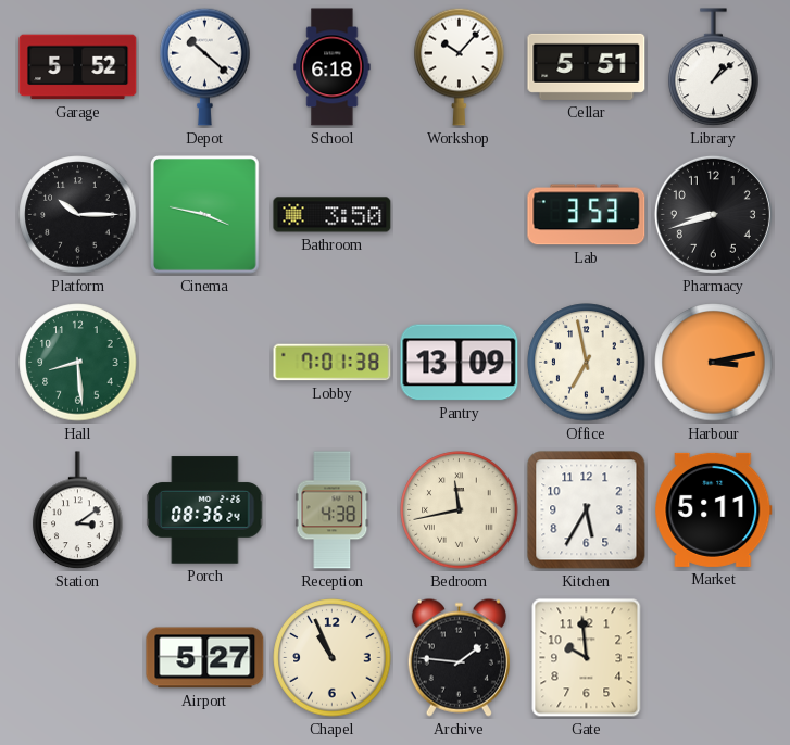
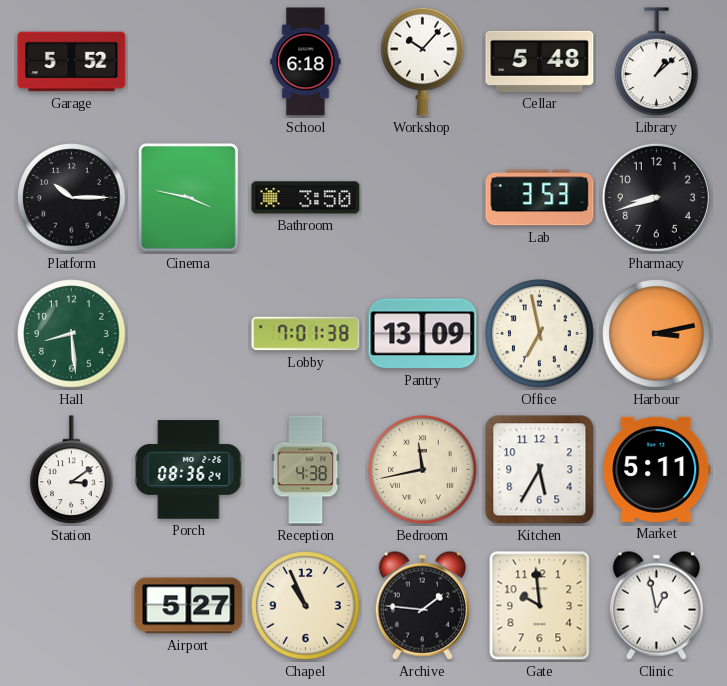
Depot: 10:22 -> none
Cellar: 5:51 -> 5:48
Clinic: none -> 12:58
